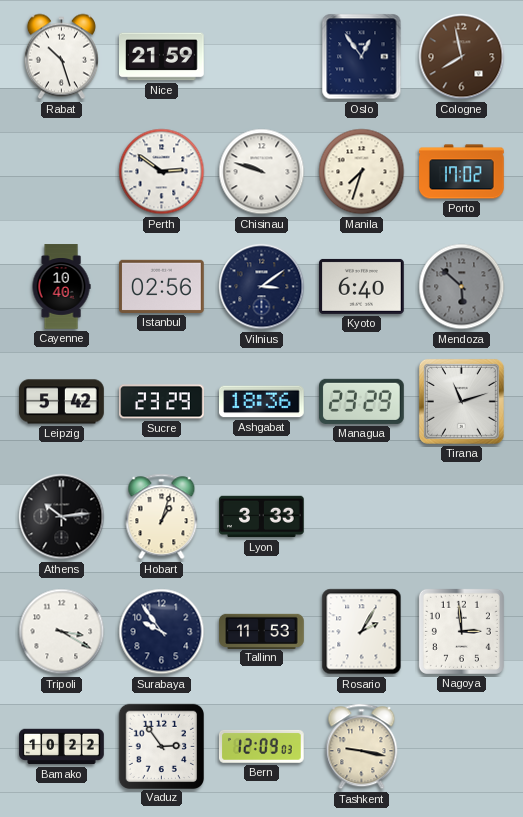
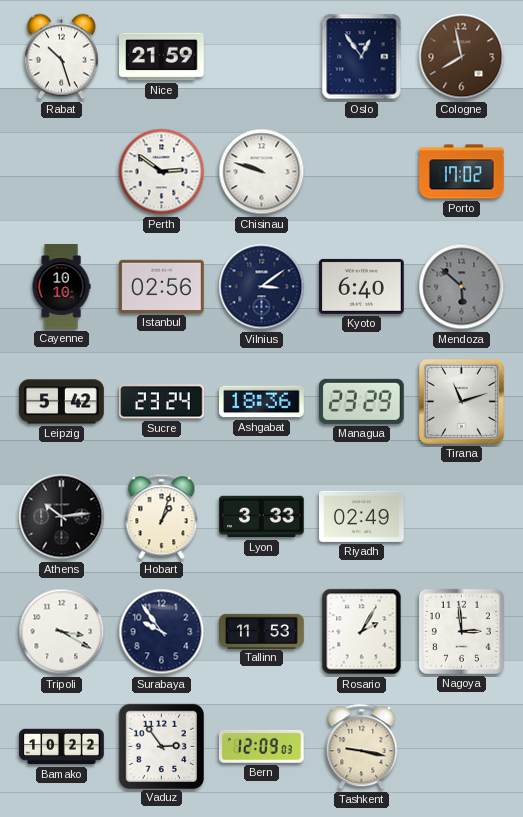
Manila: 7:33 -> none
Cayenne: 10:40 -> 10:10
Sucre: 23:29 -> 23:24
Riyadh: none -> 02:49
